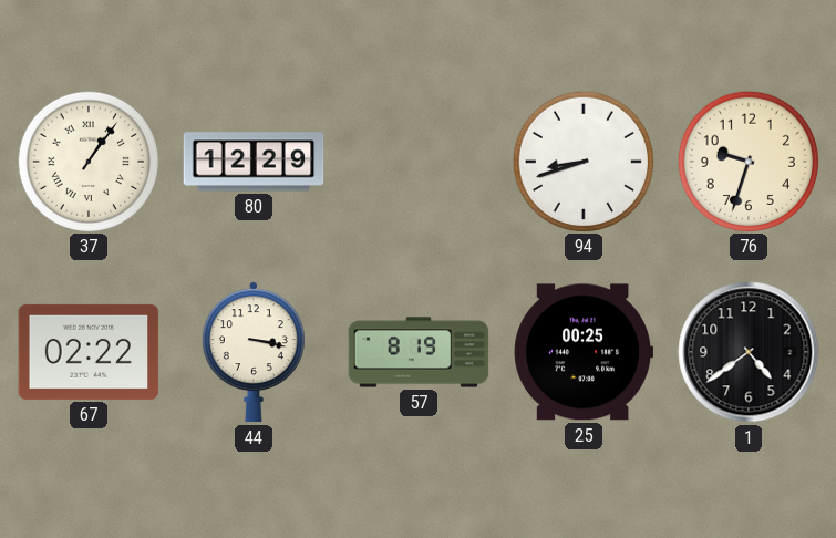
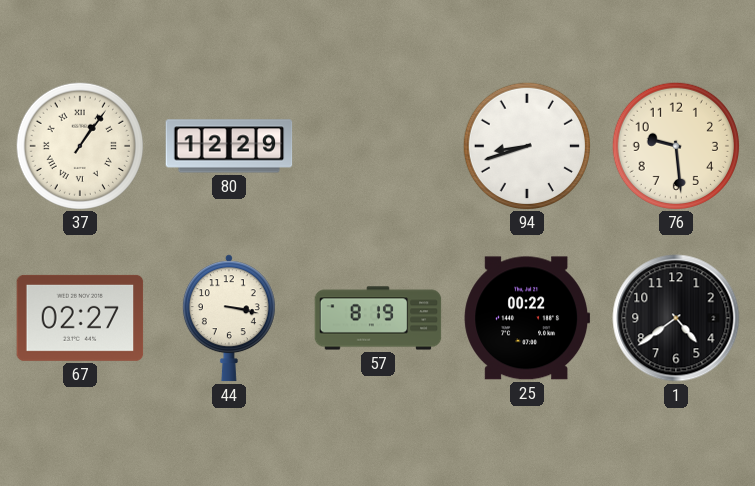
76: 9:33 -> 9:29
67: 02:22 -> 02:27
25: 00:25 -> 00:22
